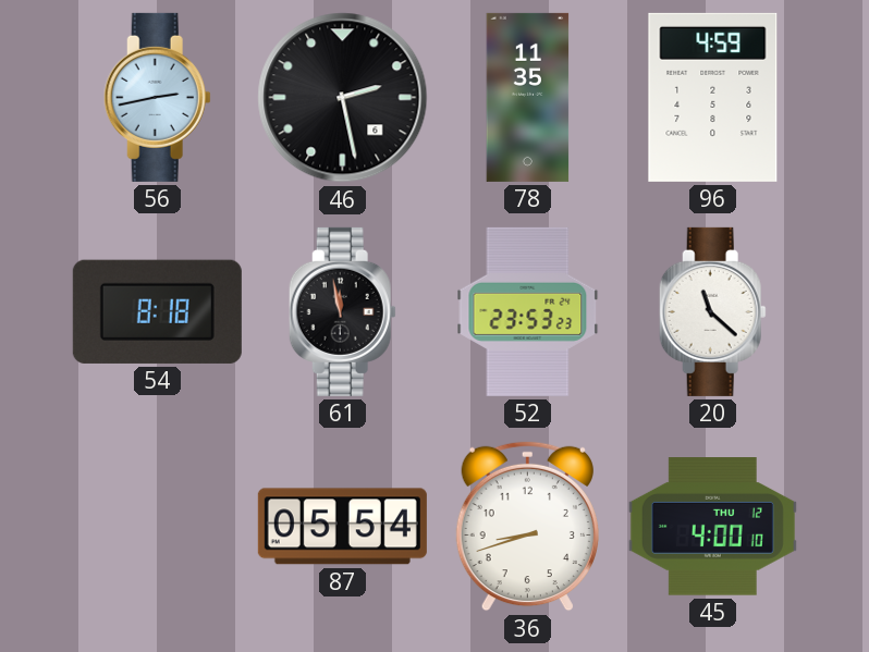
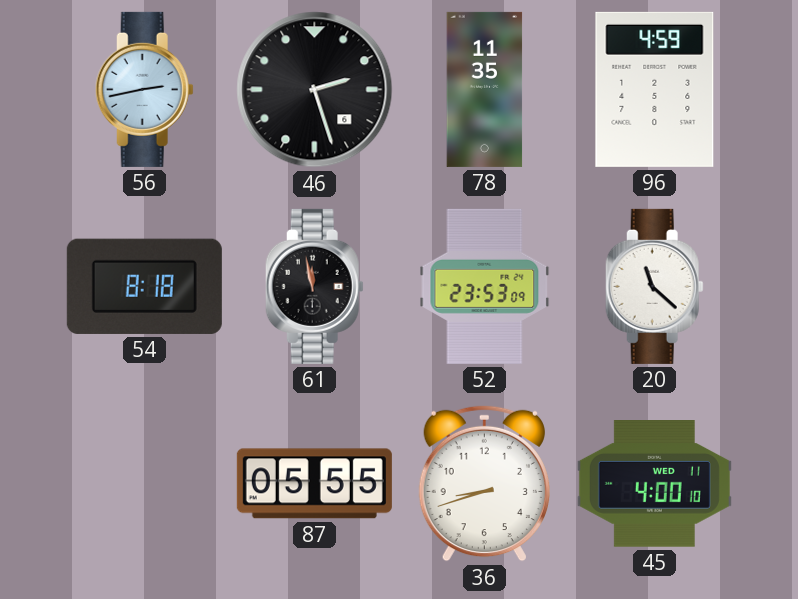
46: 2:28 -> 2:27
52: 23:53:23 -> 23:53:09
87: 05:54 -> 05:55
45 date: THU 12 -> WED 11
